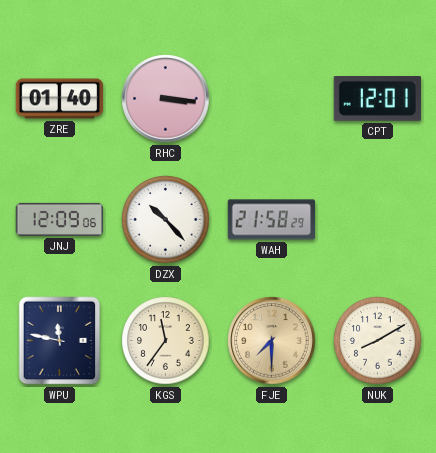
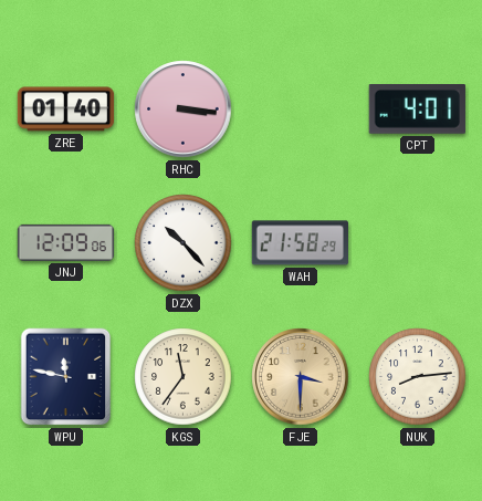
CPT: 12:01 -> 4:01
FJE: 7:30 -> 3:30
NUK: 8:10 -> 8:14
